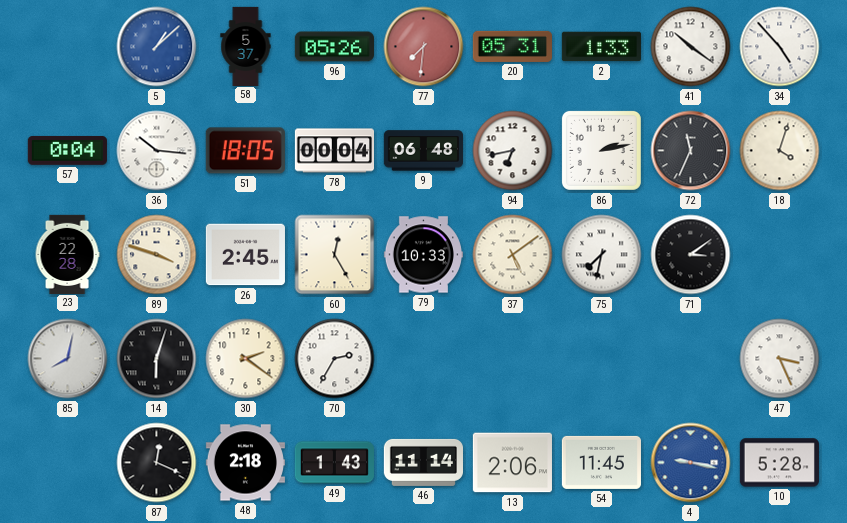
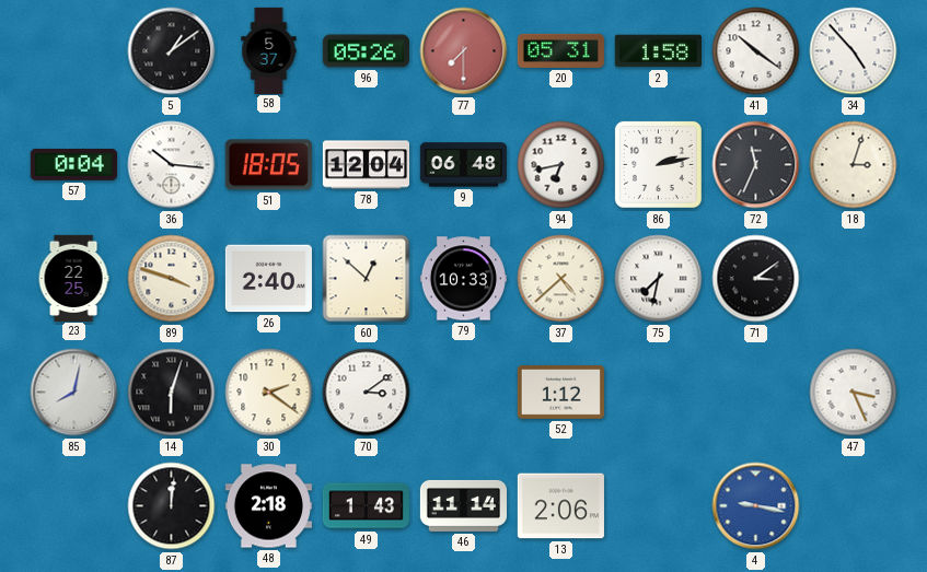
5: 1:08 -> 1:09
5 dial: blue -> black
77: 7:31 -> 7:30
2: 1:33 -> 1:58
78: 00:04 -> 12:04
18: 4:03 -> 3:03
23: 22:28 -> 22:25
26: 2:45 -> 2:40
60: 12:25 -> 12:52
37: 5:09 -> 4:38
70: 2:35 -> 3:09
52: none -> 1:12
87: 12:19 -> 12:01
54: 11:45 -> none
10: 5:28 -> none
